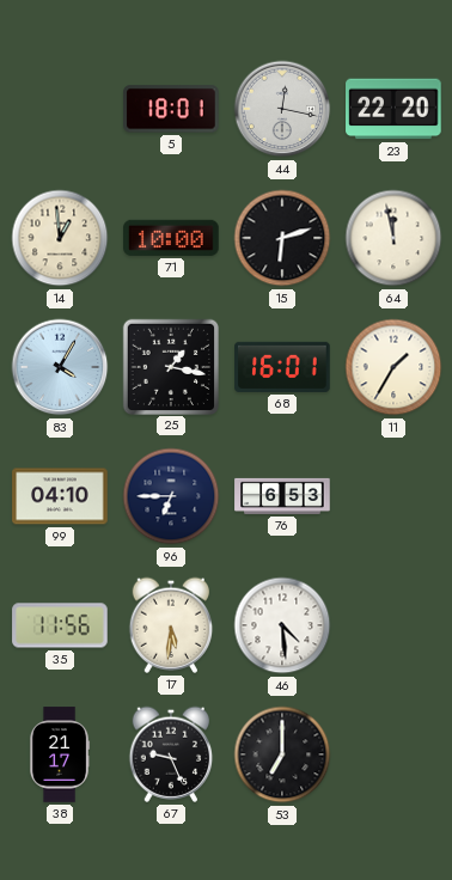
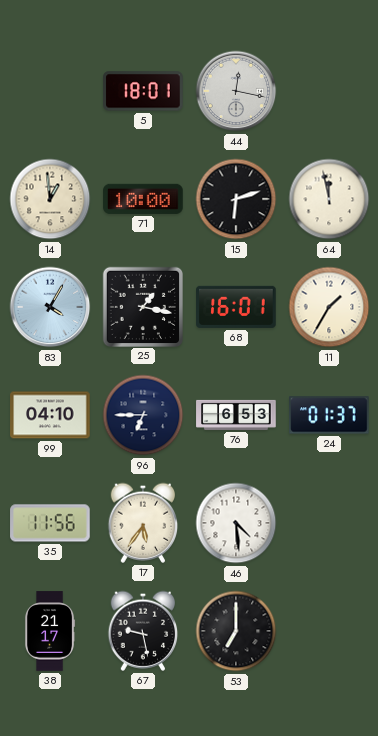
23: 22:20 -> none
24: none -> 01:37
17: 5:31 -> 5:36
67: 9:26 -> 9:28
